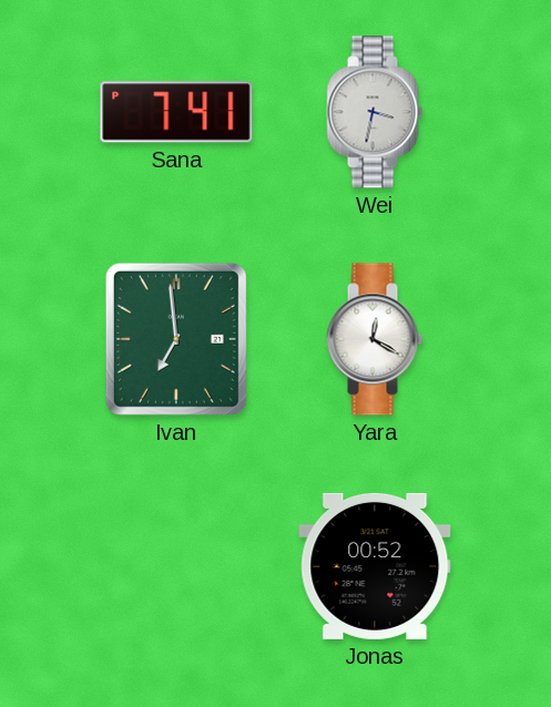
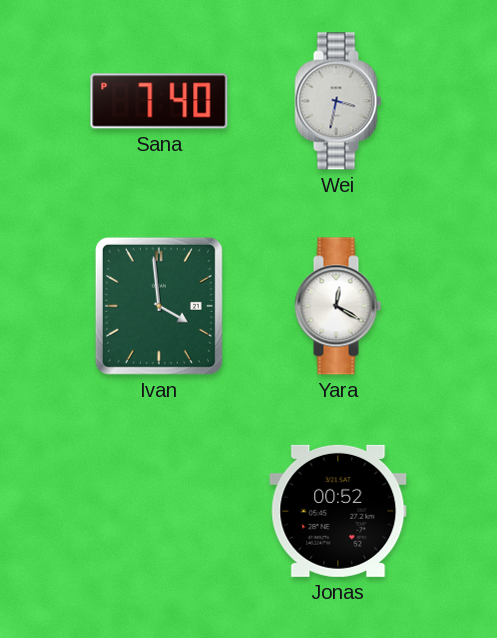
Sana: 7:41 -> 7:40
Ivan: 6:59 -> 3:59
